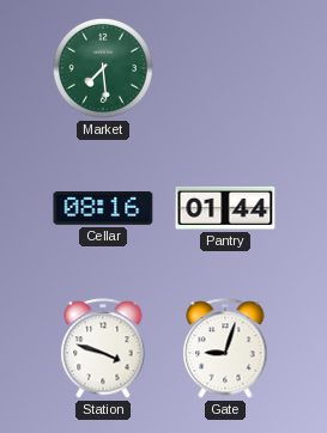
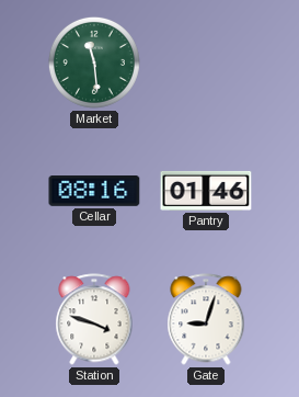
Market: 7:29 -> 11:29
Pantry: 01:44 -> 01:46
